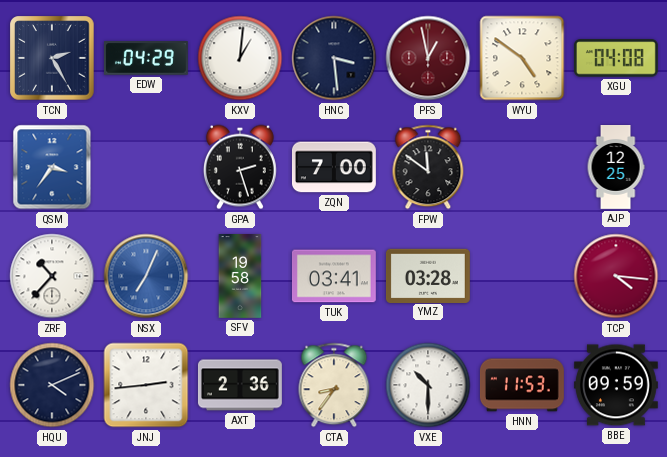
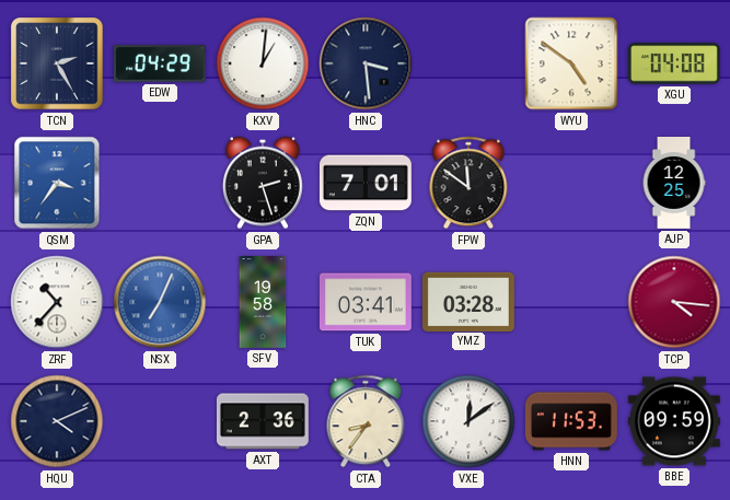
PFS: 12:58 -> none
ZQN: 7:00 -> 7:01
JNJ: 2:44 -> none
VXE: 10:30 -> 12:09
